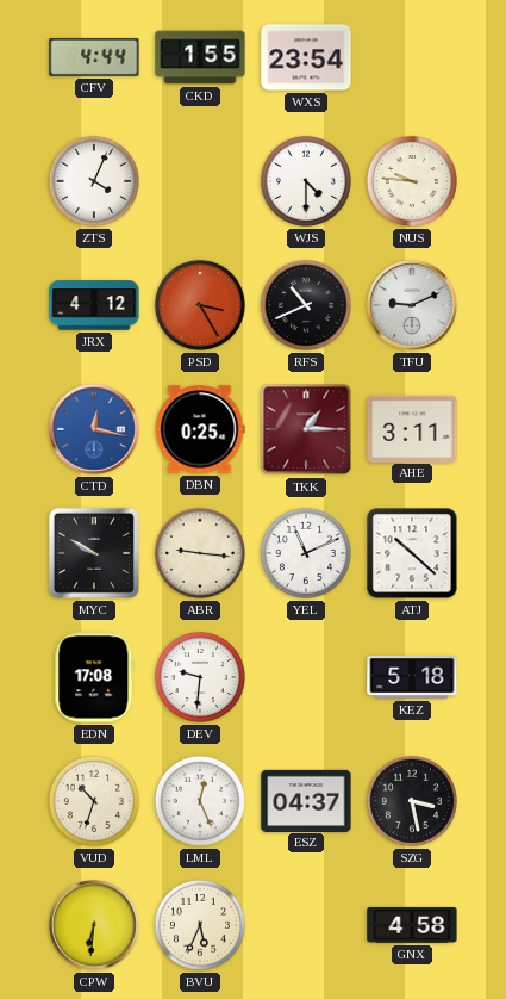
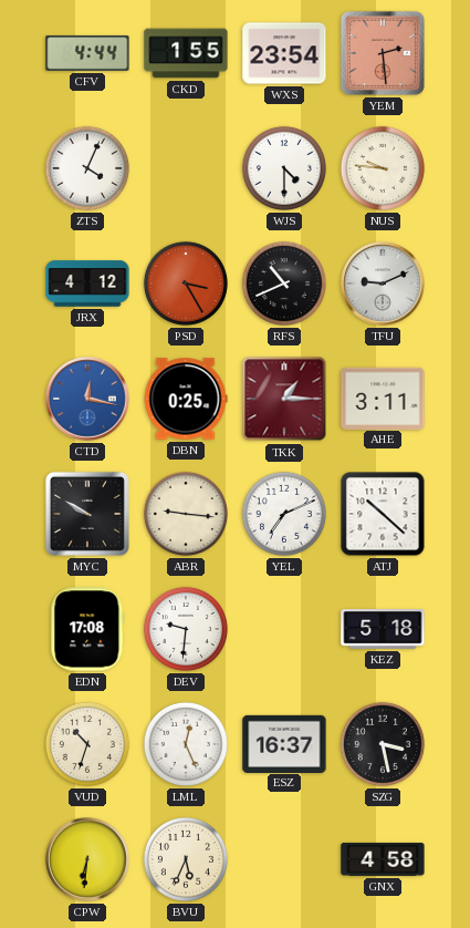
YEM: none -> 2:29
YEL: 11:11 -> 7:11
ESZ: 04:37 -> 16:37
